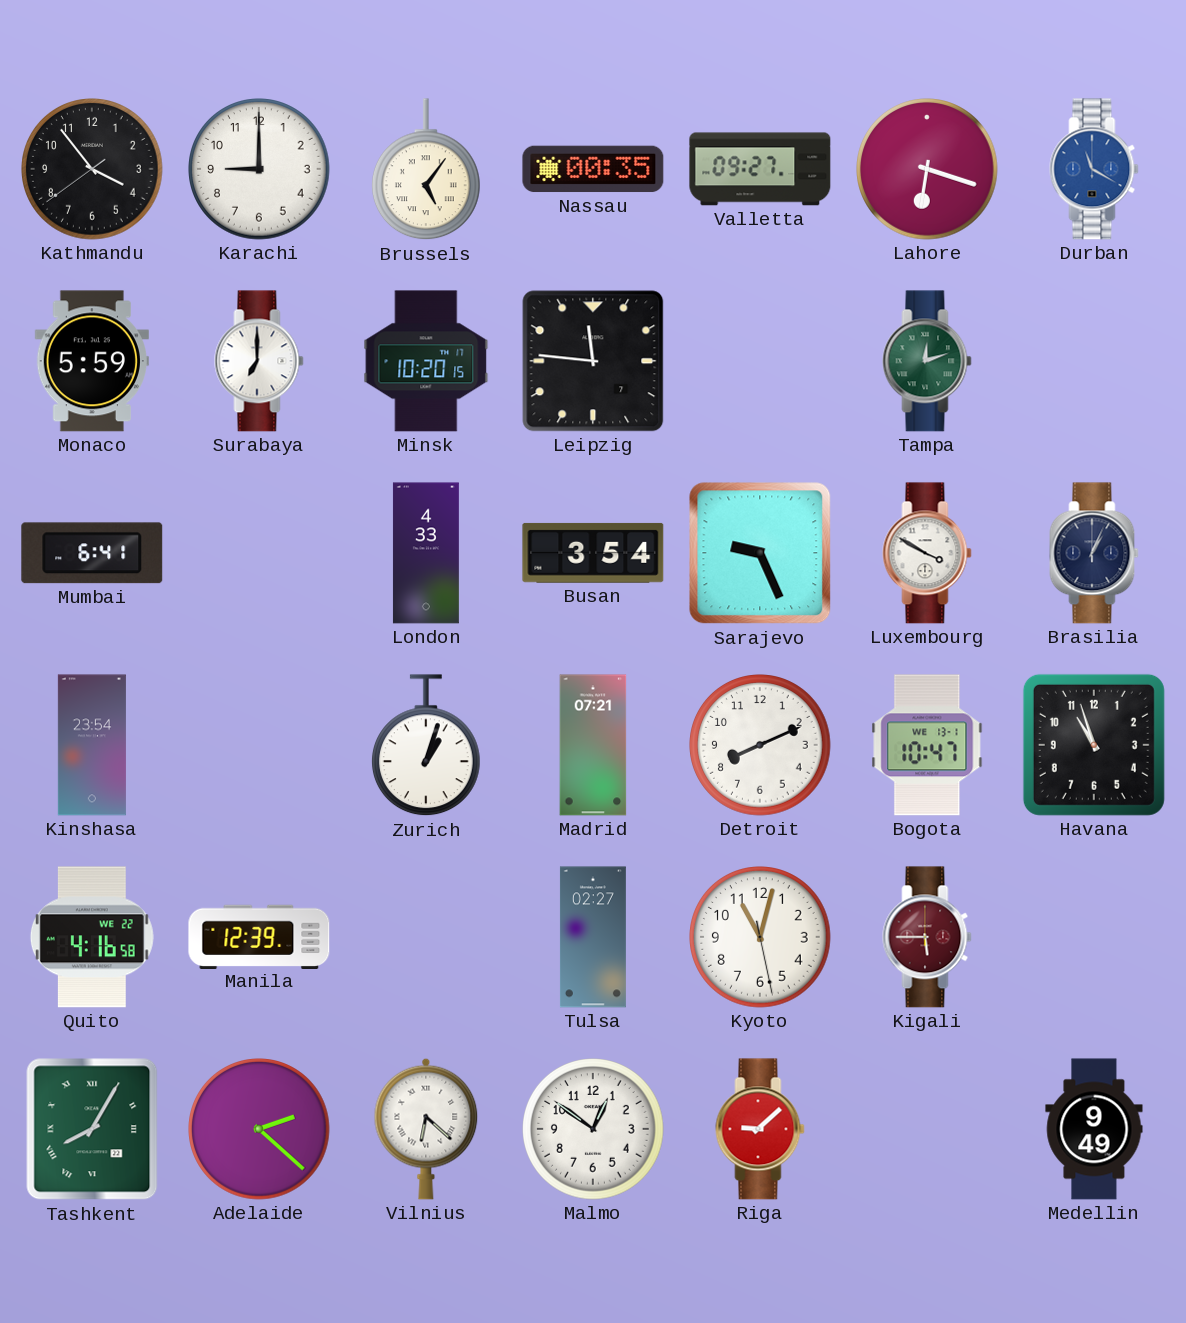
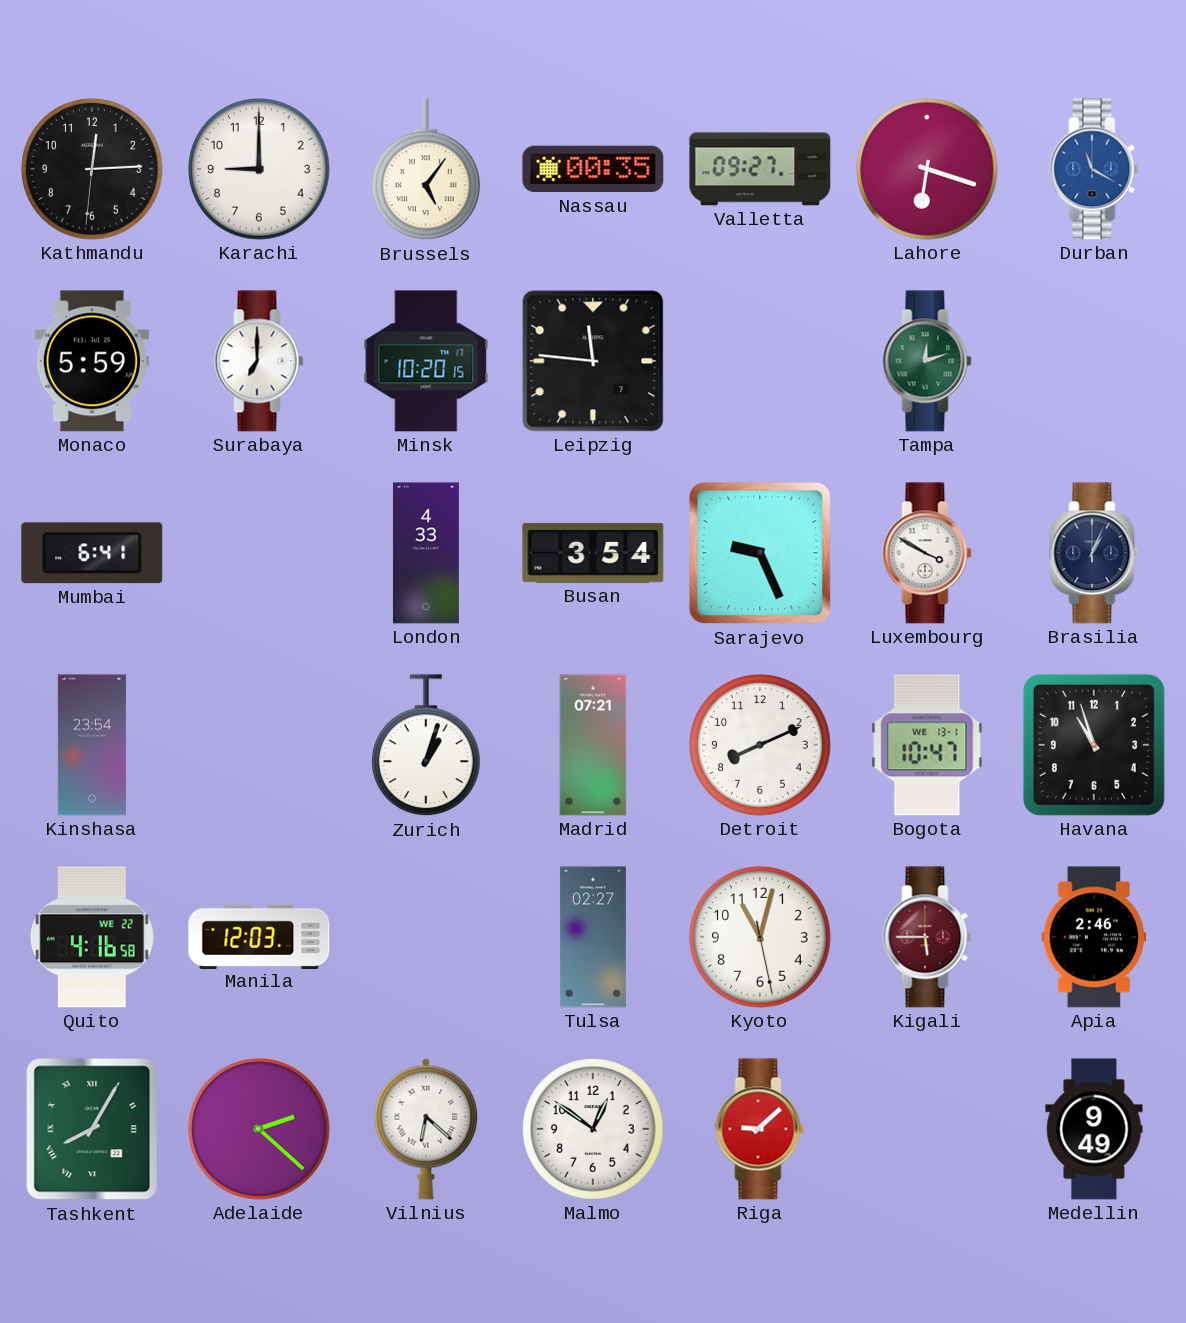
Kathmandu: 3:53 -> 12:14
Manila: 12:39 -> 12:03
Apia: none -> 2:46
